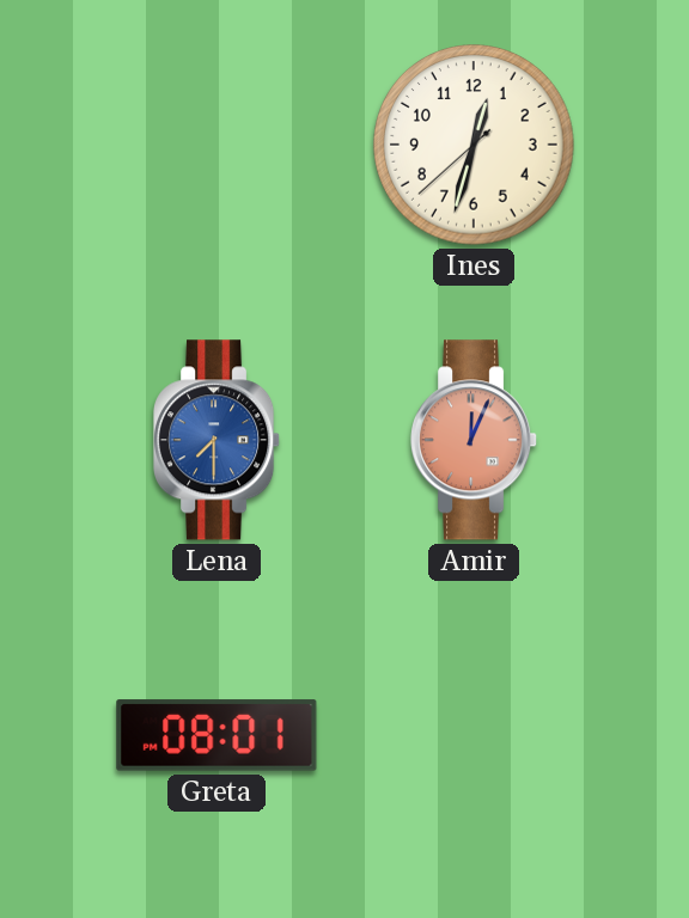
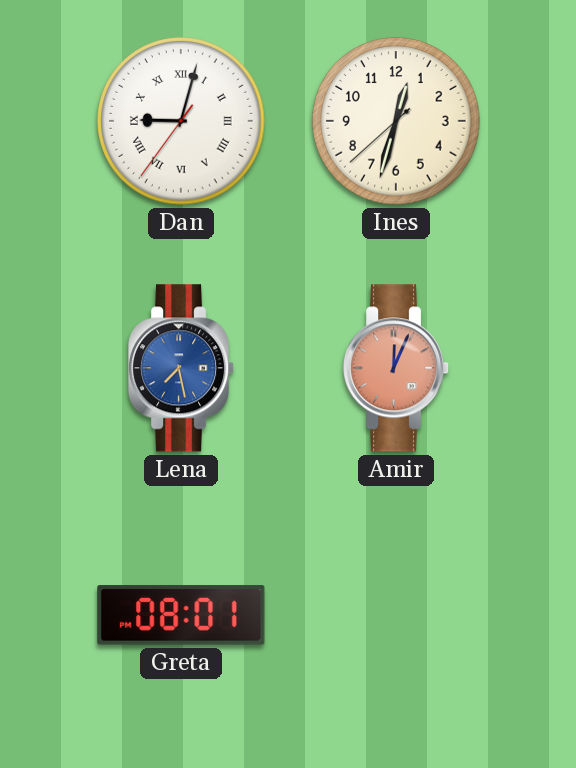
Dan: none -> 9:02
Lena: 7:30 -> 7:28
